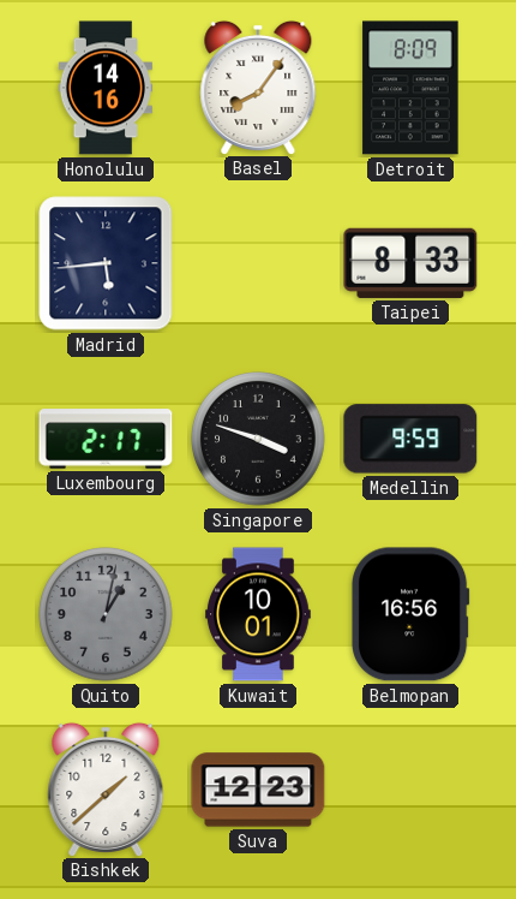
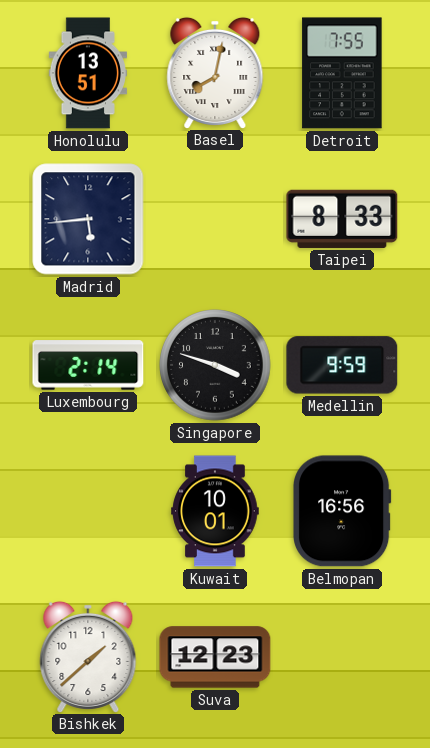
Honolulu: 14:16 -> 13:51
Basel: 8:06 -> 8:02
Detroit: 8:09 -> 7:55
Luxembourg: 2:17 -> 2:14
Quito: 1:02 -> none
